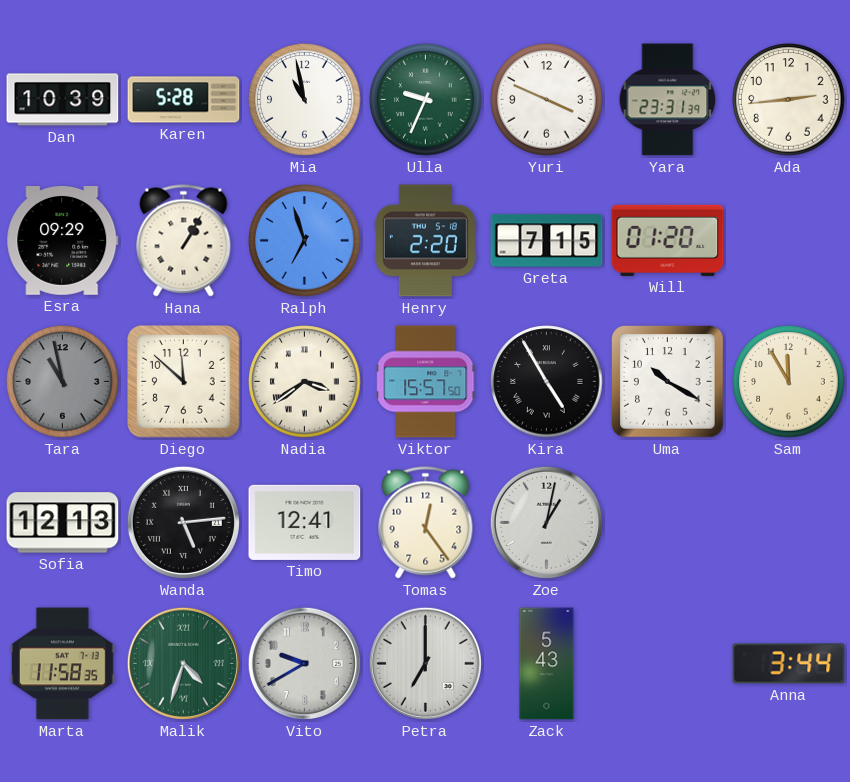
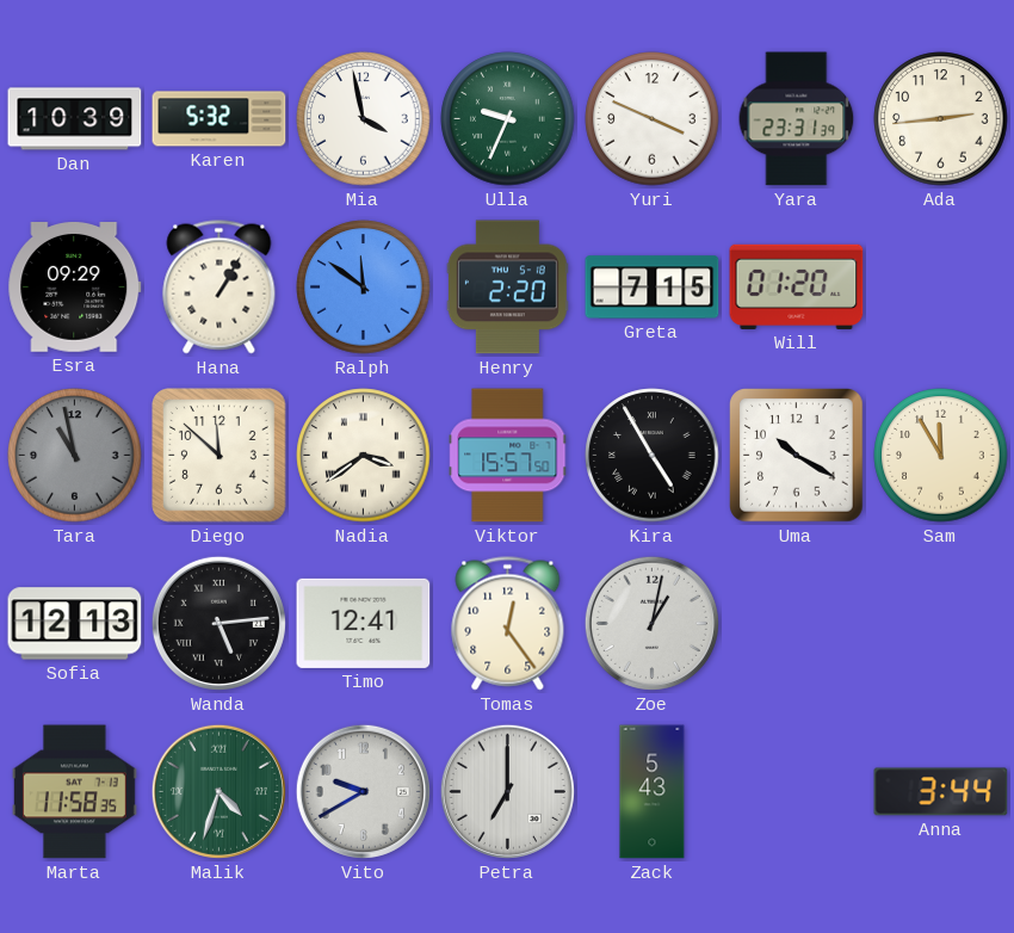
Karen: 5:28 -> 5:32
Mia: 10:58 -> 3:58
Ralph: 6:57 -> 11:51
